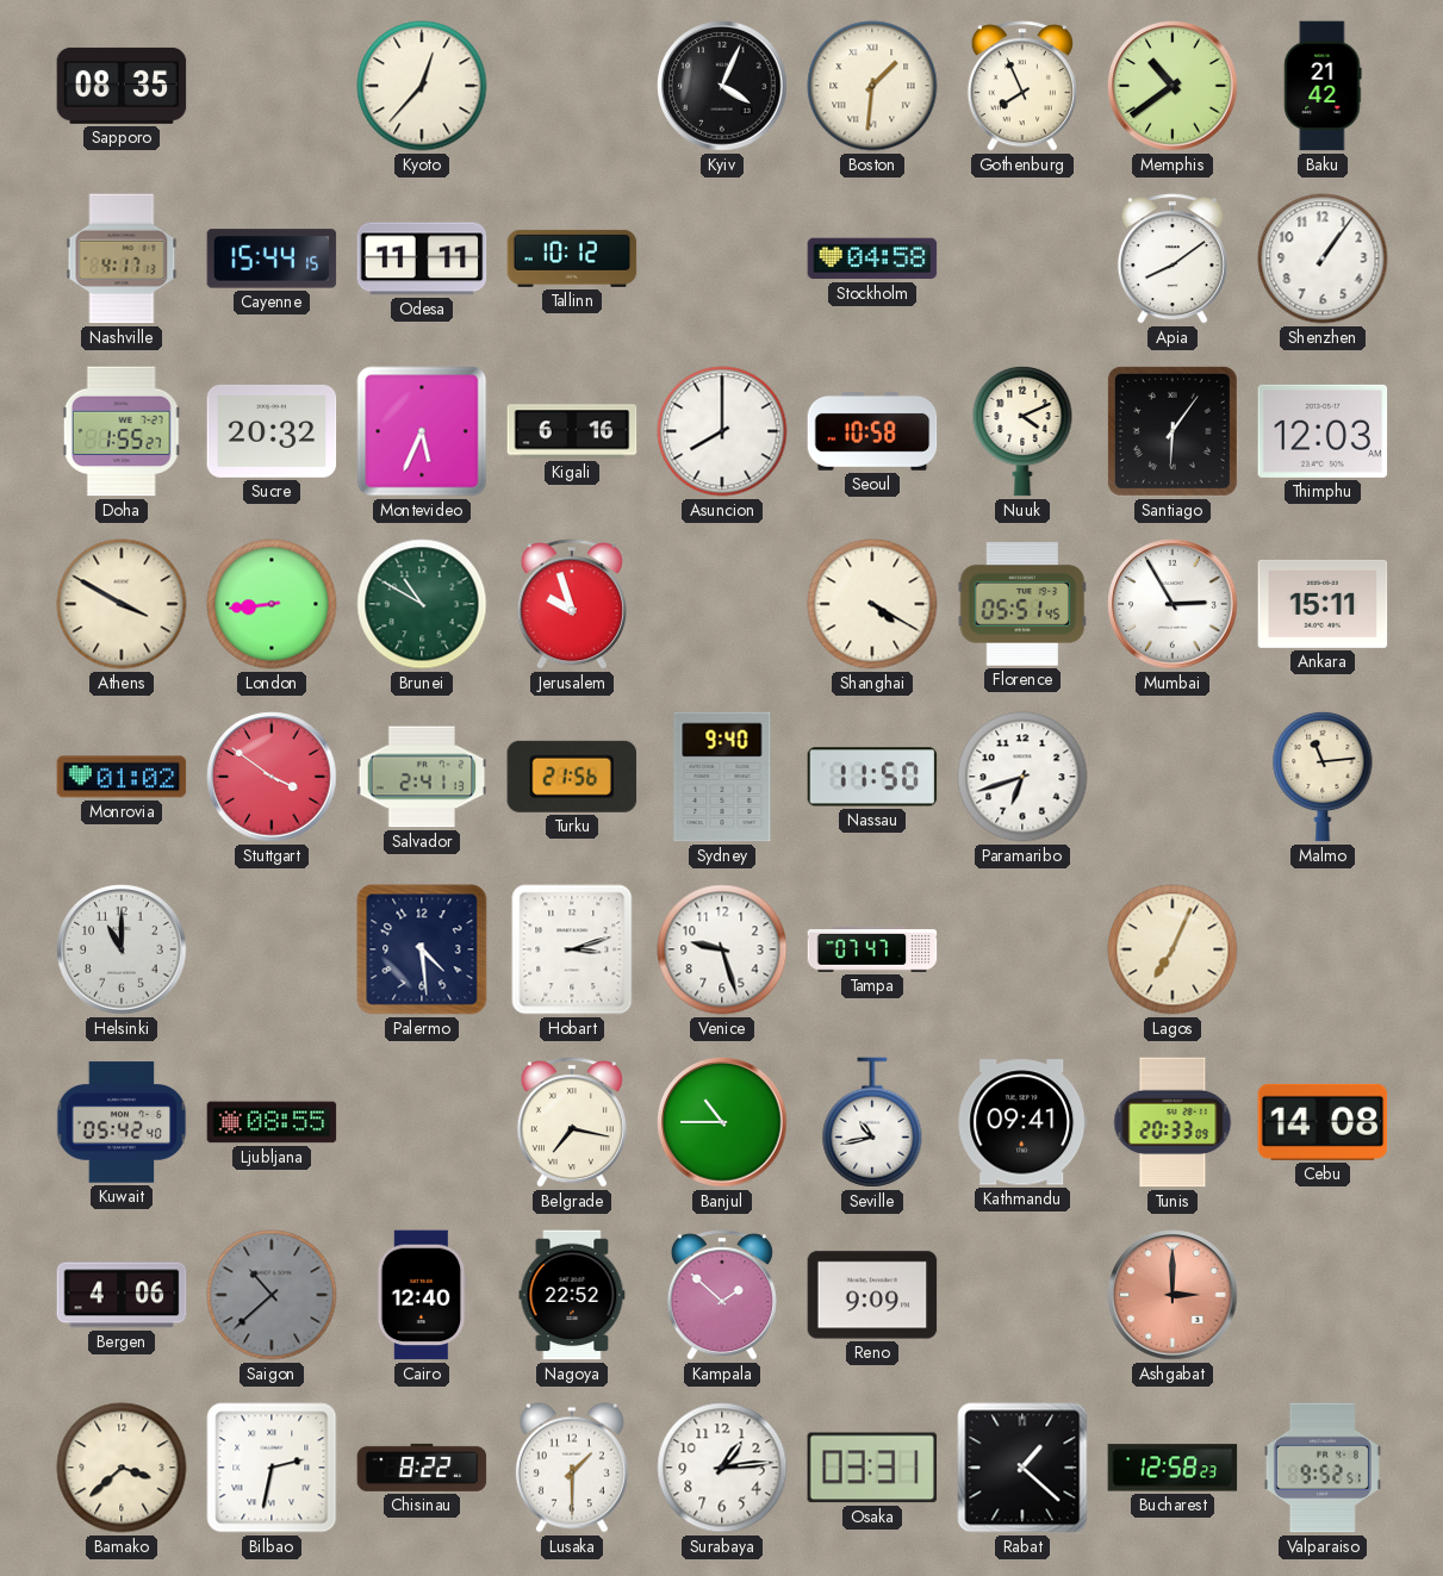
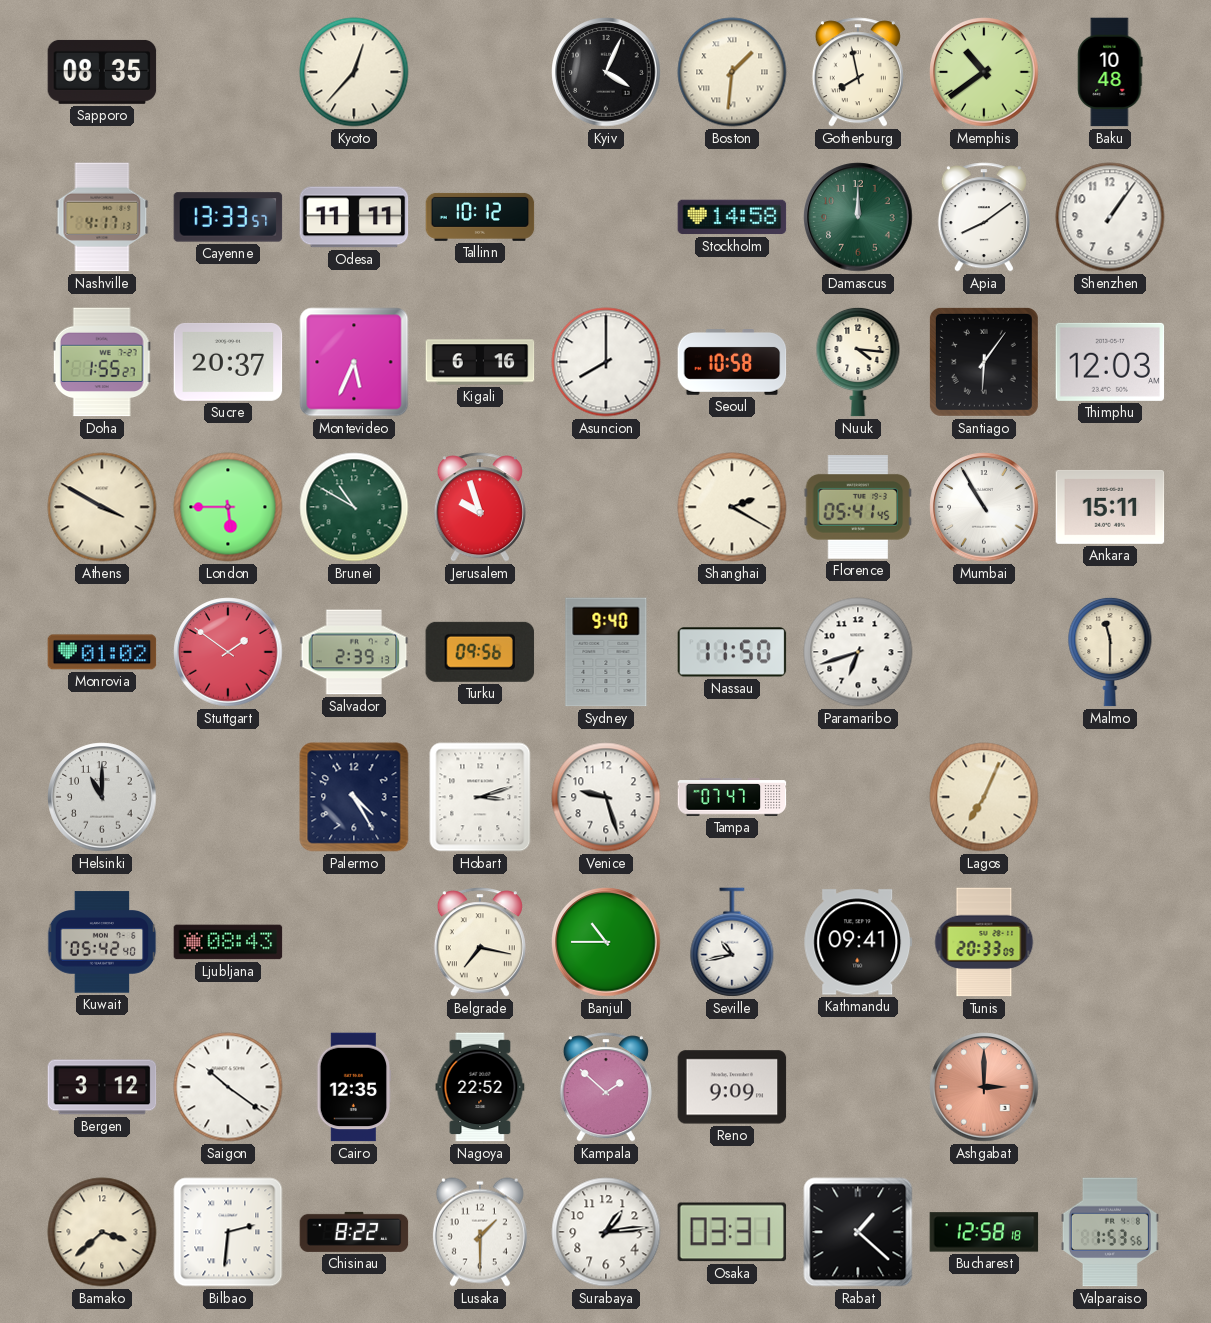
Gothenburg: 7:56 -> 7:58
Baku: 21:42 -> 10:48
Cayenne: 15:44 -> 13:33
Stockholm: 04:58 -> 14:58
Damascus: none -> 12:00
Sucre: 20:32 -> 20:37
Nuuk: 4:11 -> 4:16
London: 8:44 -> 5:45
Shanghai: 4:20 -> 2:20
Florence: 05:51 -> 05:41
Mumbai: 2:55 -> 10:55
Stuttgart: 3:51 -> 1:51
Salvador: 2:41 -> 2:39
Turku: 21:56 -> 09:56
Malmo: 11:14 -> 11:30
Palermo: 4:29 -> 4:25
Ljubljana: 08:55 -> 08:43
Cebu: 14:08 -> none
Bergen: 4:06 -> 3:12
Saigon: 10:38 -> 10:21
Saigon dial: grey -> white
Cairo: 12:40 -> 12:35
Bilbao: 2:32 -> 2:31
Bucharest: 12:58:23 -> 12:58:18
Valparaiso: 9:52 -> 1:53
